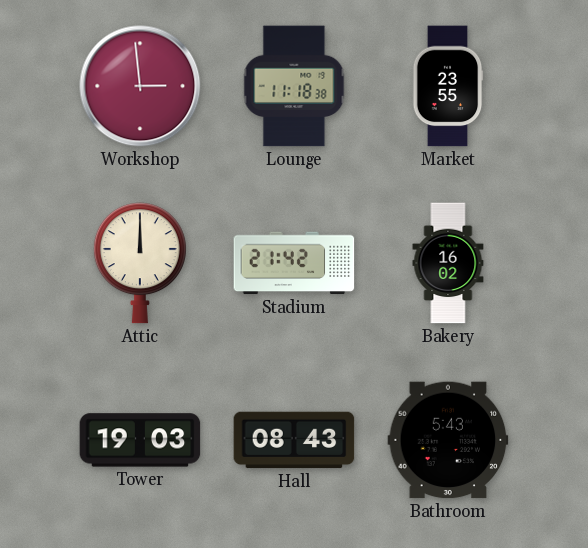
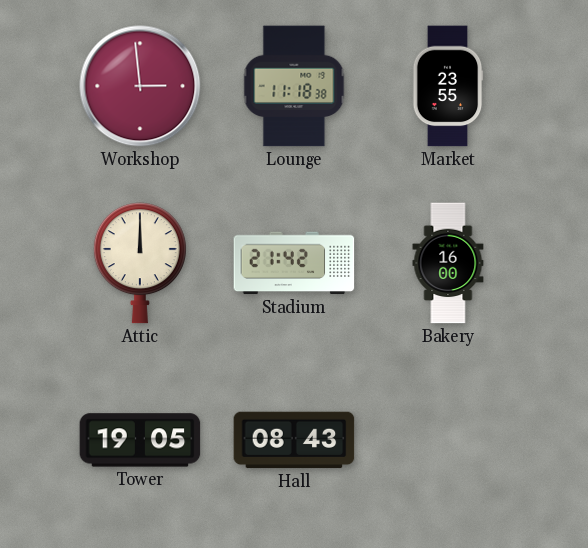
Bakery: 16:02 -> 16:00
Tower: 19:03 -> 19:05
Bathroom: 5:43 -> none
